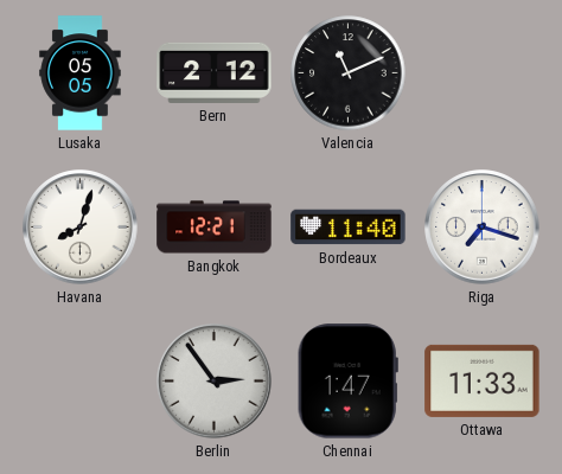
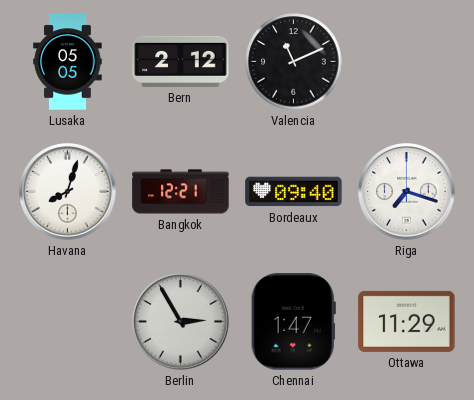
Bordeaux: 11:40 -> 09:40
Berlin: 2:54 -> 2:55
Ottawa: 11:33 -> 11:29
